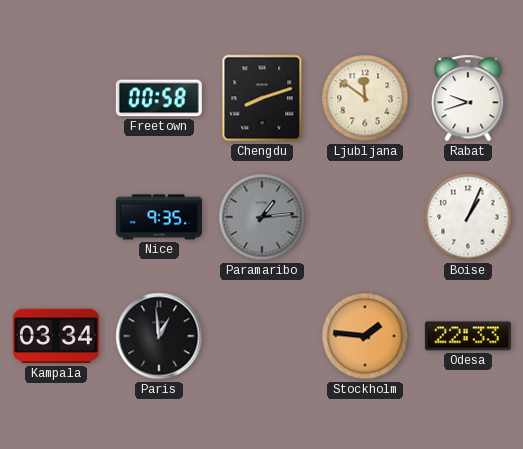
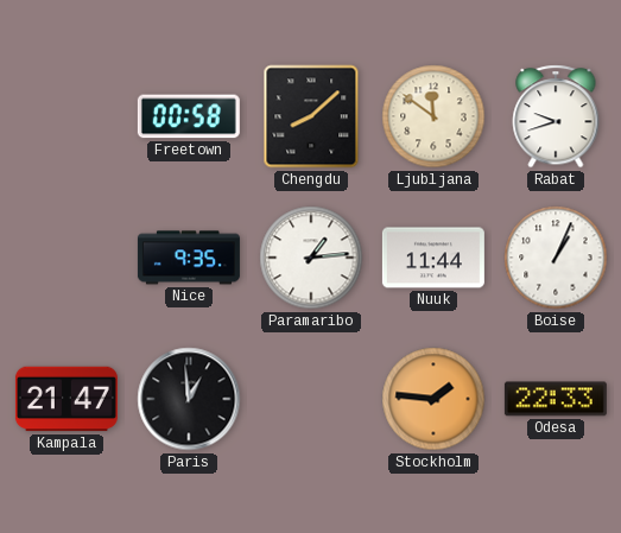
Chengdu: 8:12 -> 8:08
Paramaribo dial: grey -> white
Nuuk: none -> 11:44
Kampala: 03:34 -> 21:47
